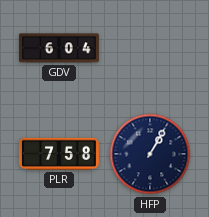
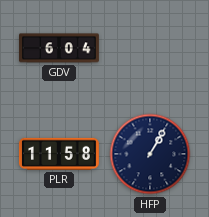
PLR: 7:58 -> 11:58
